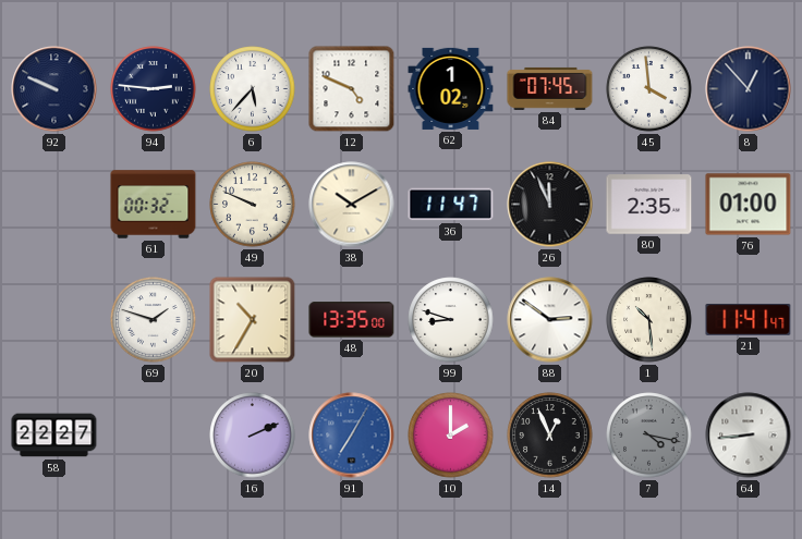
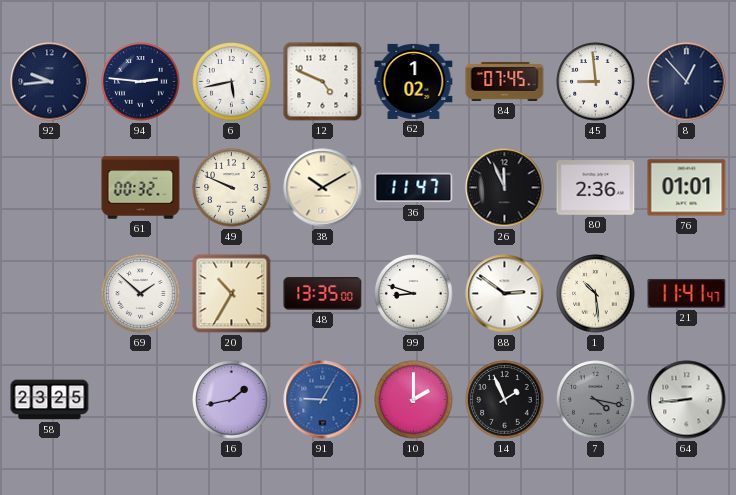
92: 9:49 -> 9:44
6: 5:37 -> 5:43
45: 3:59 -> 8:59
80: 2:35 -> 2:36
76: 01:00 -> 01:01
69: 1:48 -> 1:52
58: 22:27 -> 23:25
16: 2:11 -> 1:43
91: 7:05 -> 9:05
14: 12:56 -> 1:56
